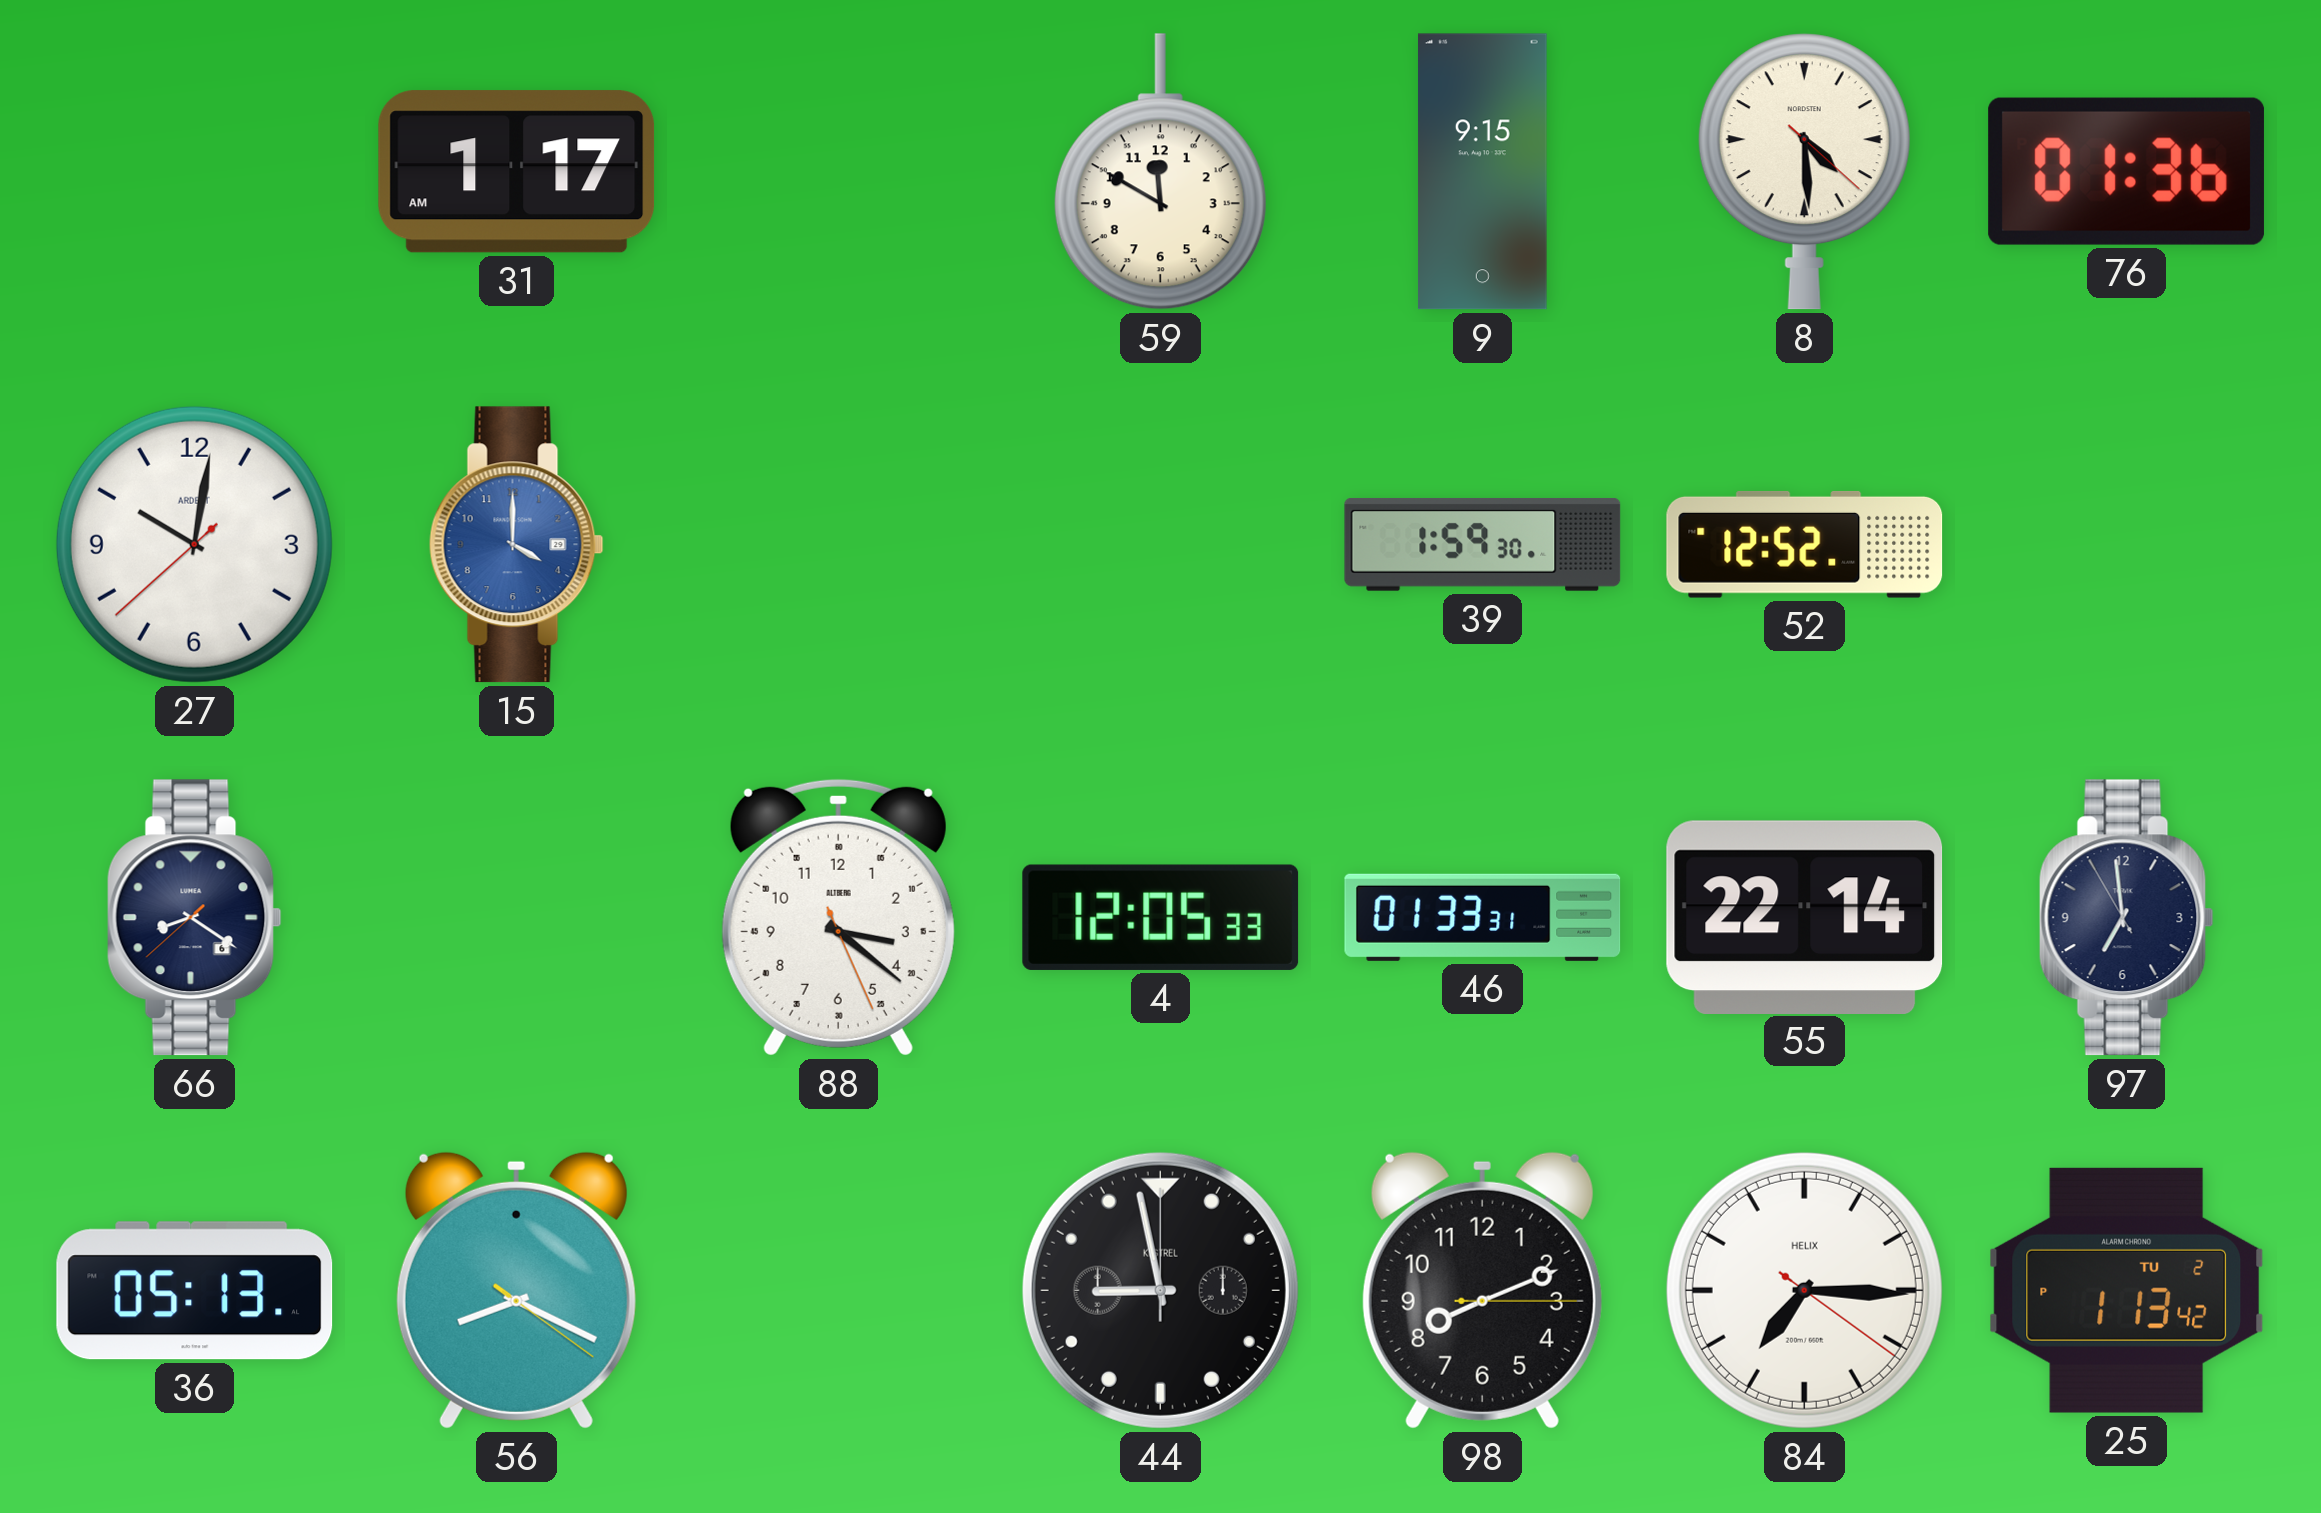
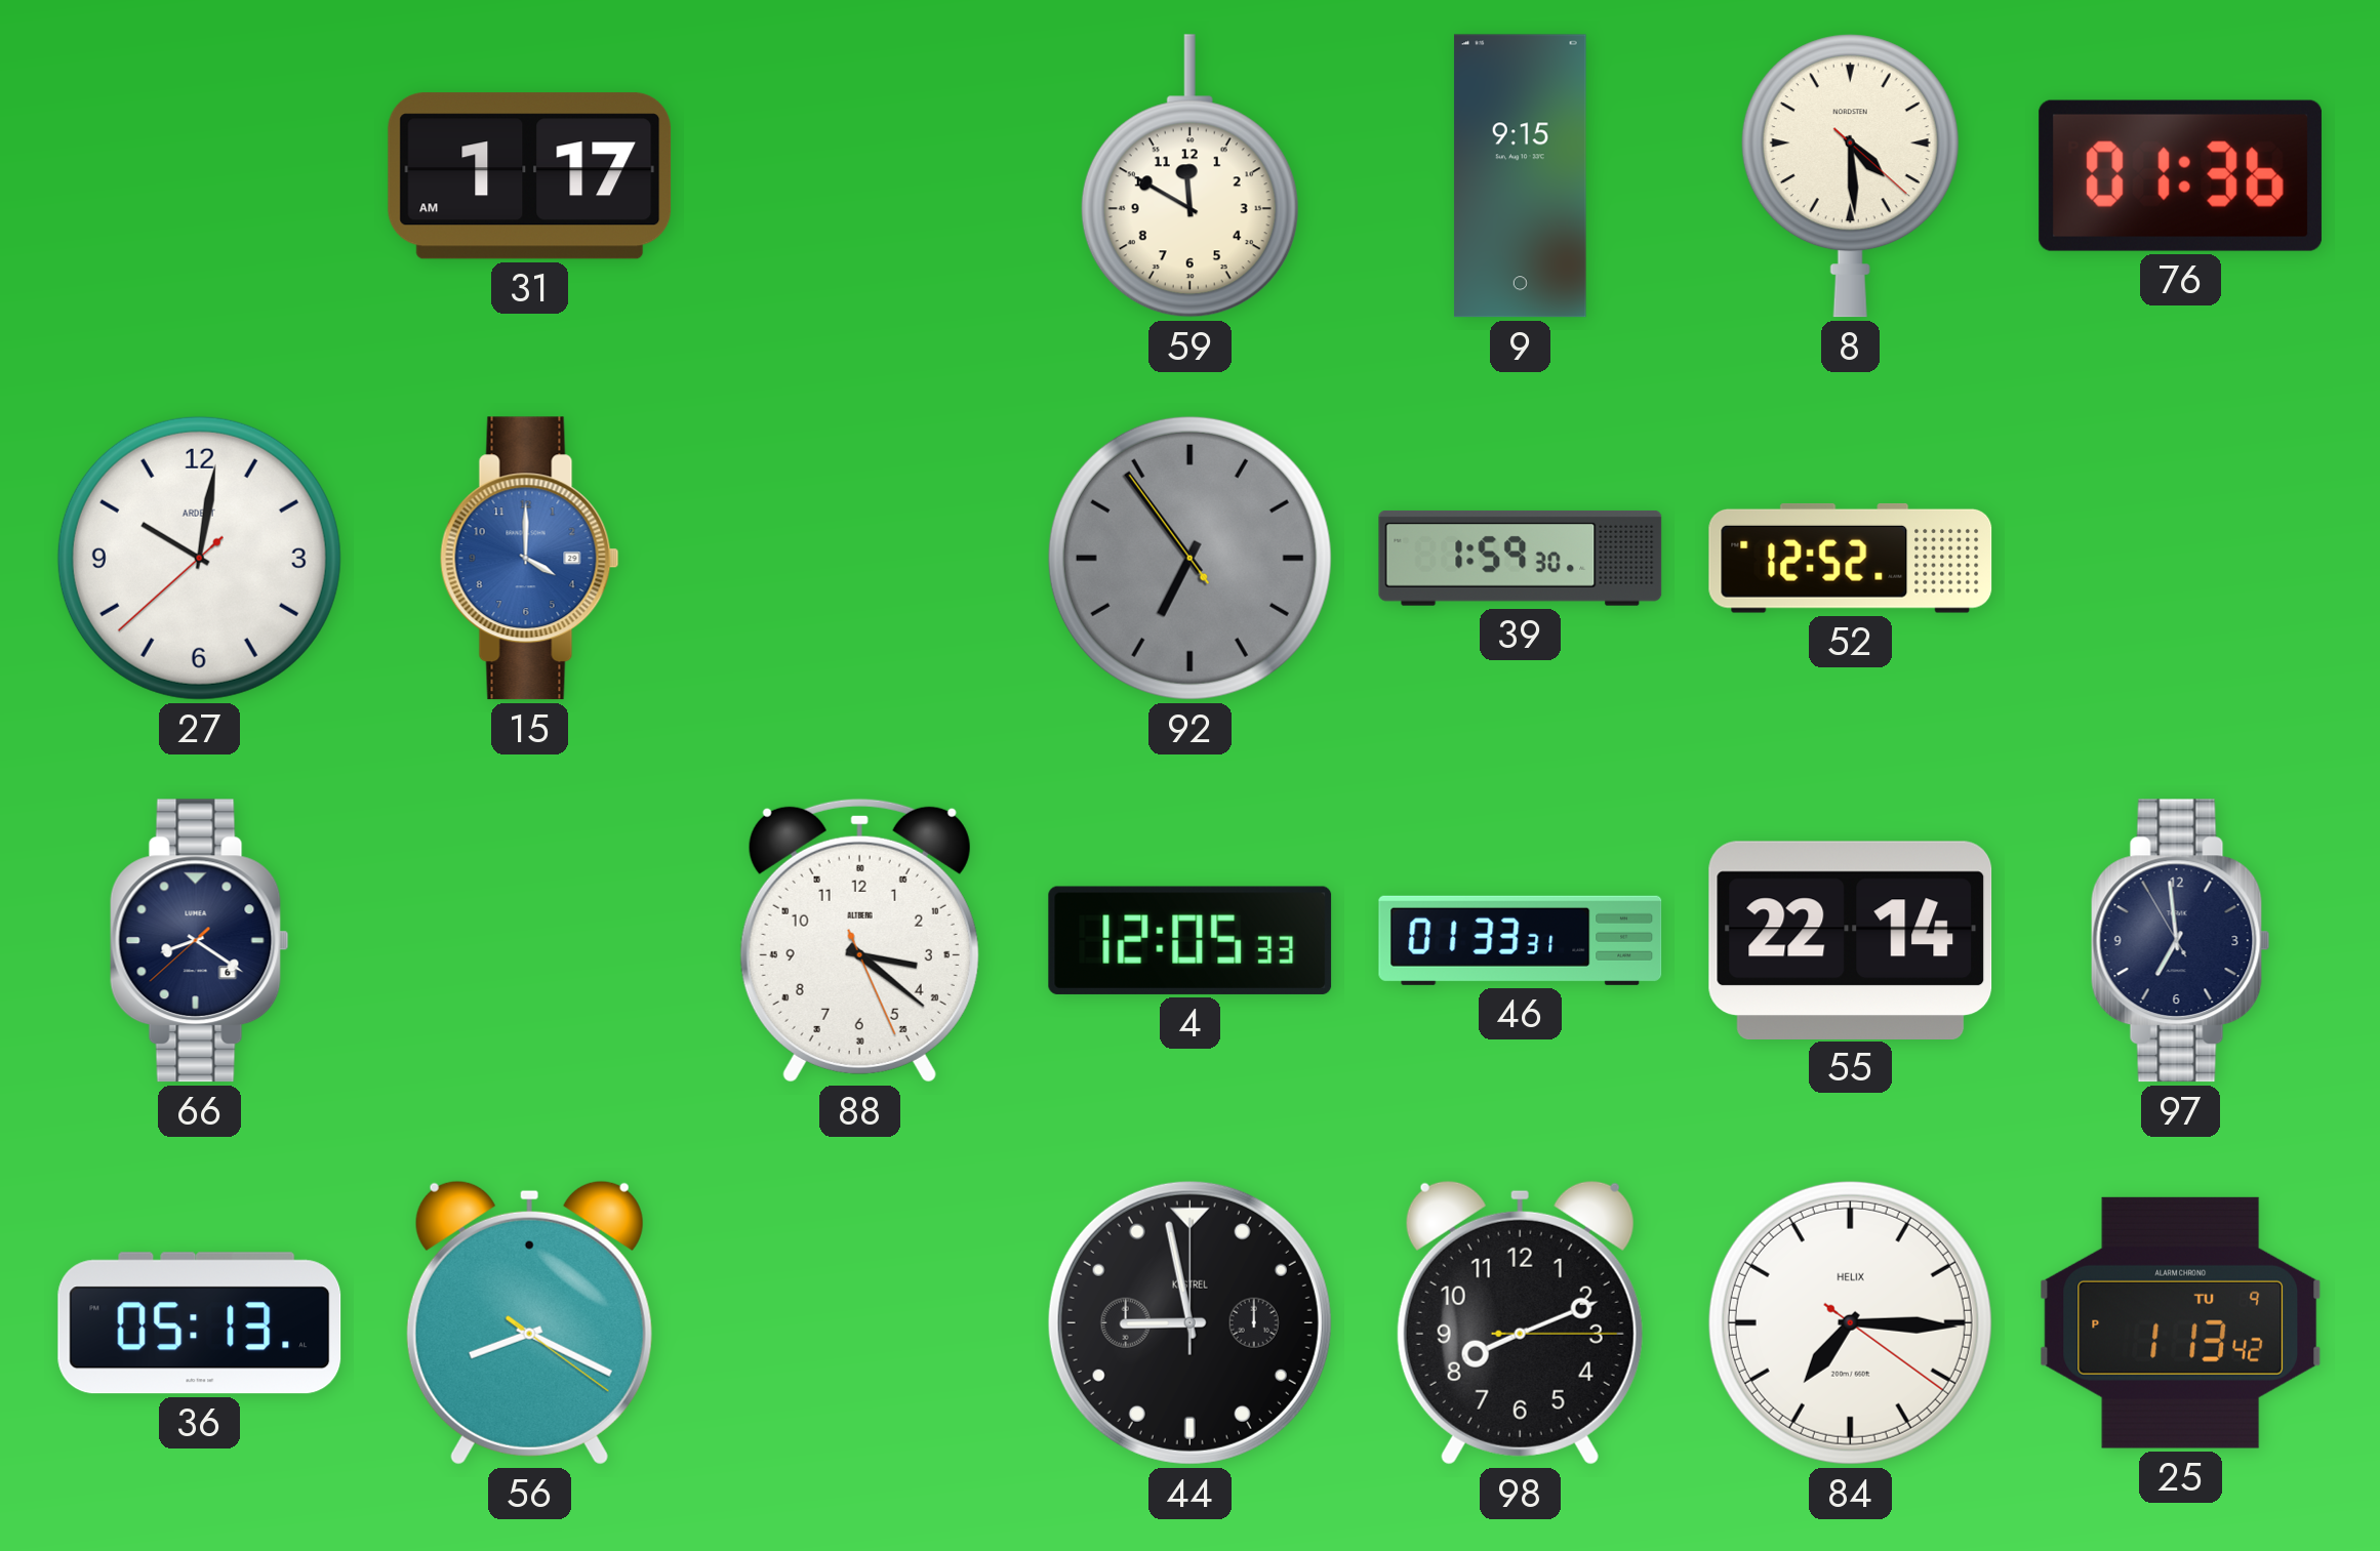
92: none -> 6:53
25 date: TU 2 -> TU 9
